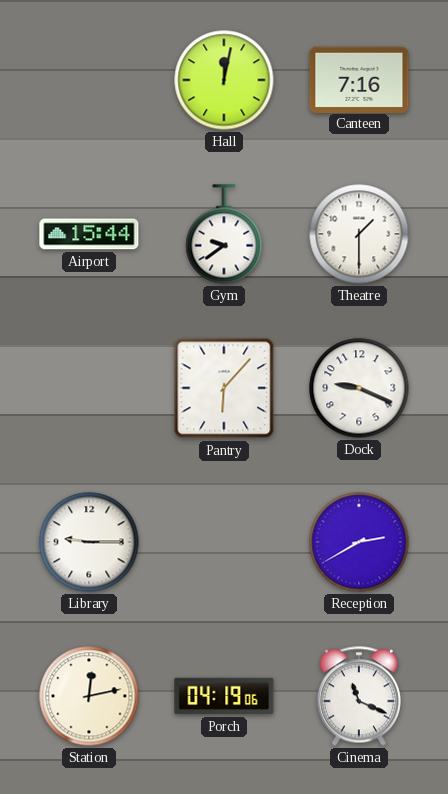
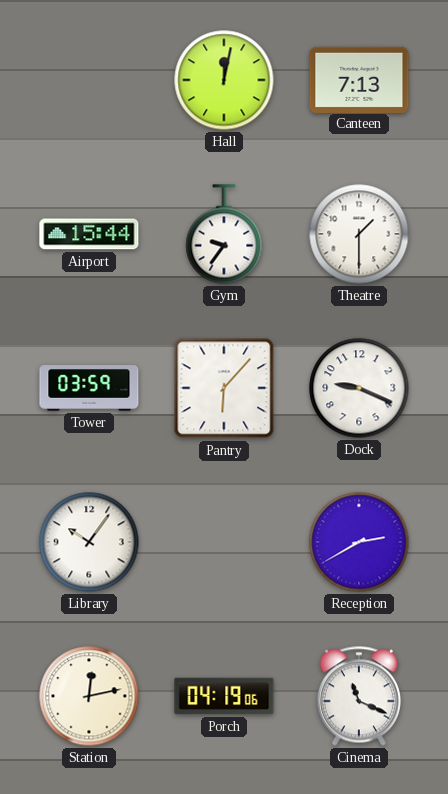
Canteen: 7:16 -> 7:13
Gym: 9:39 -> 9:36
Tower: none -> 03:59
Library: 9:15 -> 10:06
